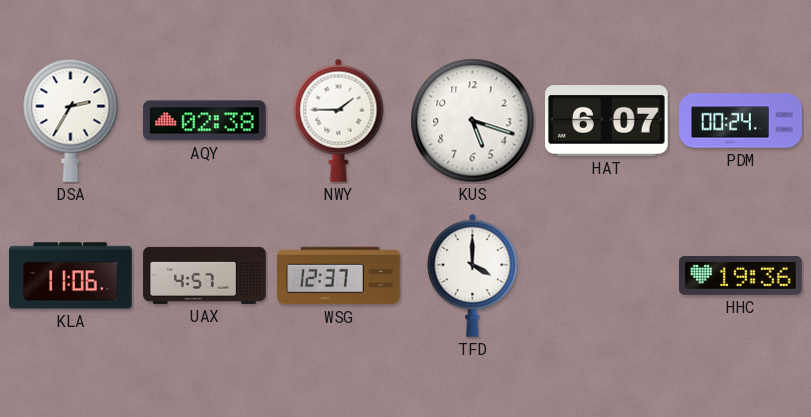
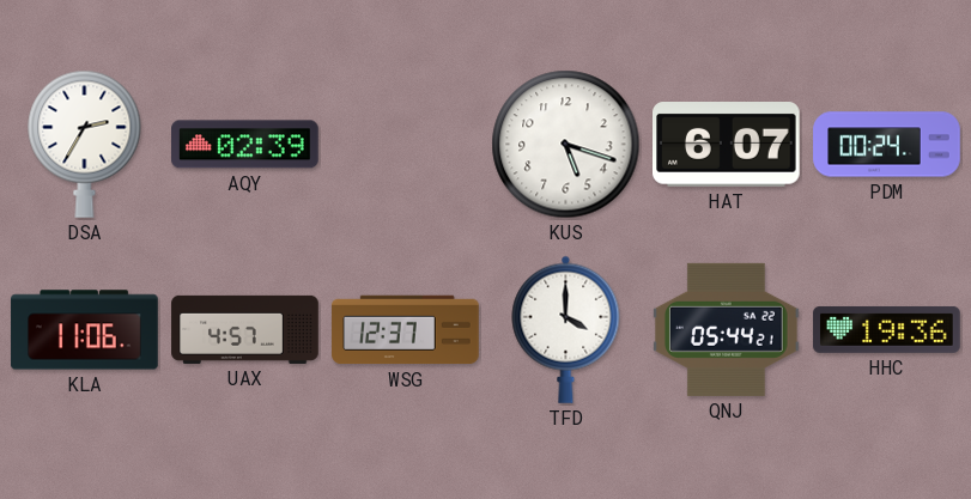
AQY: 02:38 -> 02:39
NWY: 1:45 -> none
QNJ: none -> 05:44
